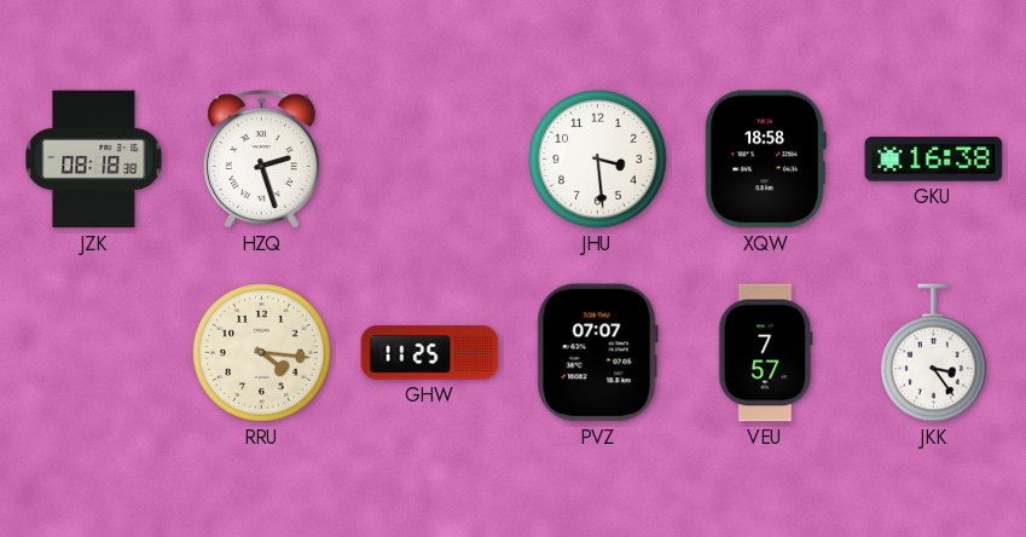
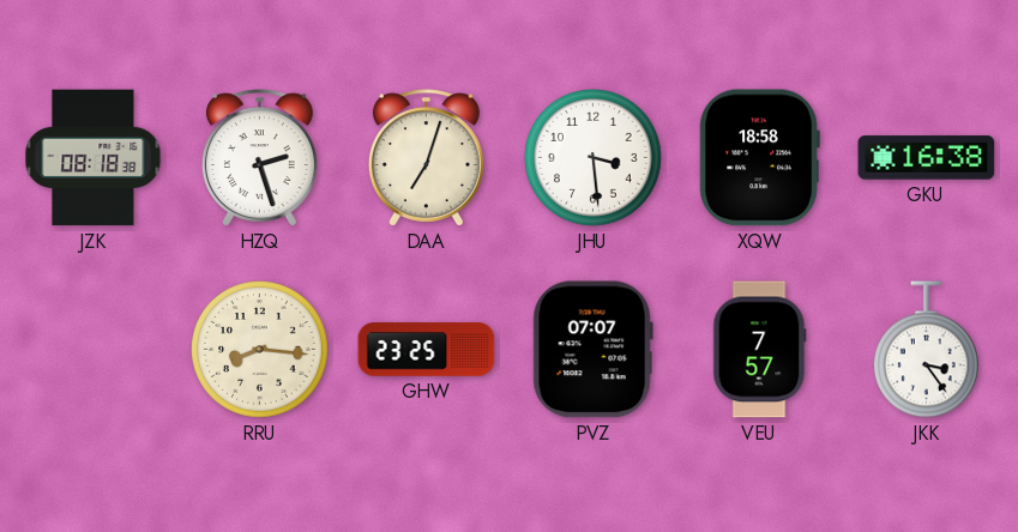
DAA: none -> 7:03
RRU: 4:16 -> 8:16
GHW: 11:25 -> 23:25
